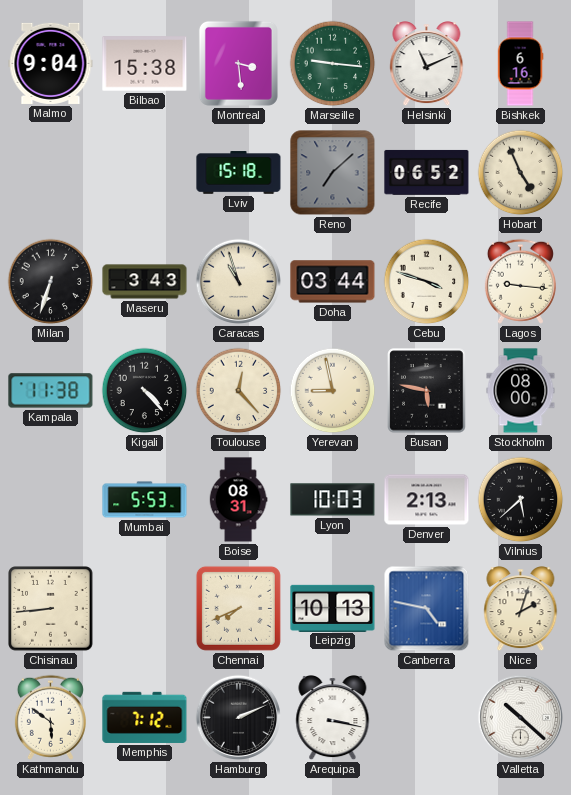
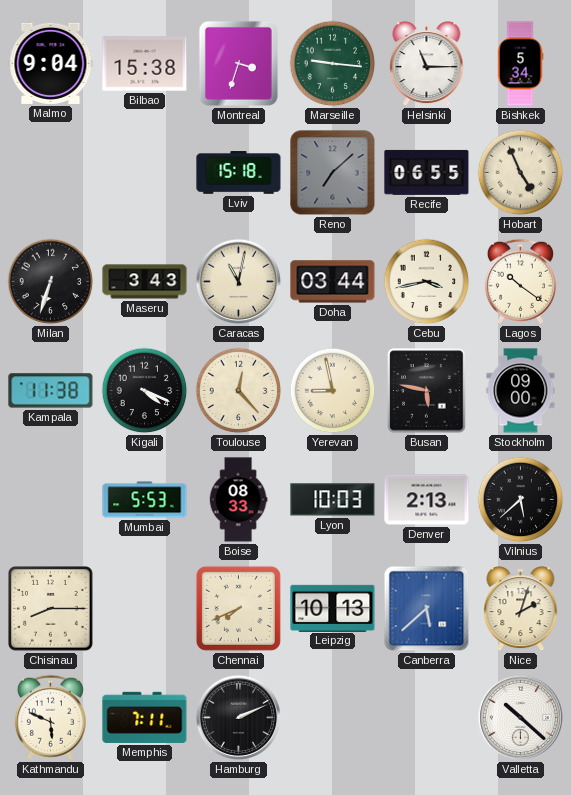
Montreal: 3:29 -> 3:33
Helsinki: 11:11 -> 11:15
Bishkek: 6:16 -> 5:34
Recife: 06:52 -> 06:55
Caracas: 10:57 -> 11:02
Cebu: 3:48 -> 3:43
Lagos: 9:16 -> 10:21
Kigali: 4:23 -> 4:19
Stockholm: 08:00 -> 09:00
Boise: 08:31 -> 08:33
Chisinau: 8:44 -> 8:15
Canberra: 4:47 -> 5:38
Kathmandu: 5:51 -> 5:49
Memphis: 7:12 -> 7:11
Arequipa: 3:17 -> none
